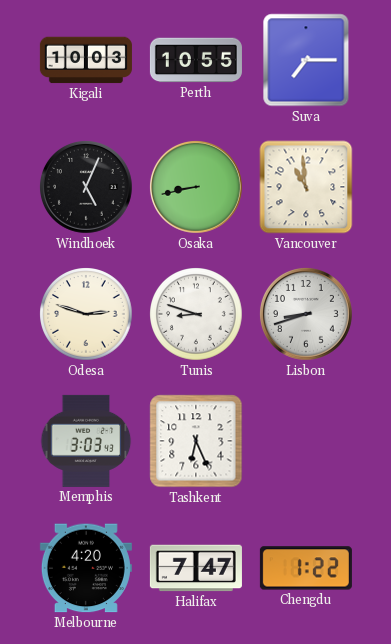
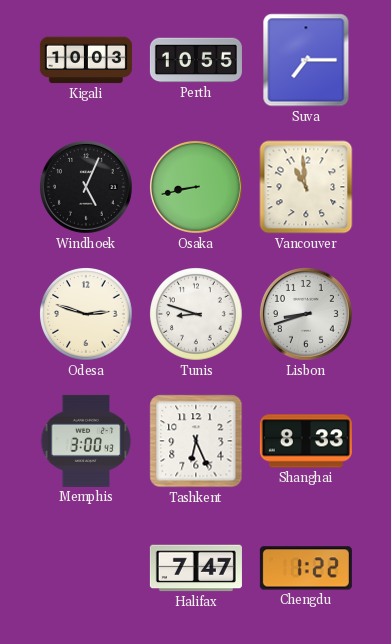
Memphis: 3:03 -> 3:00
Shanghai: none -> 8:33
Melbourne: 4:20 -> none
